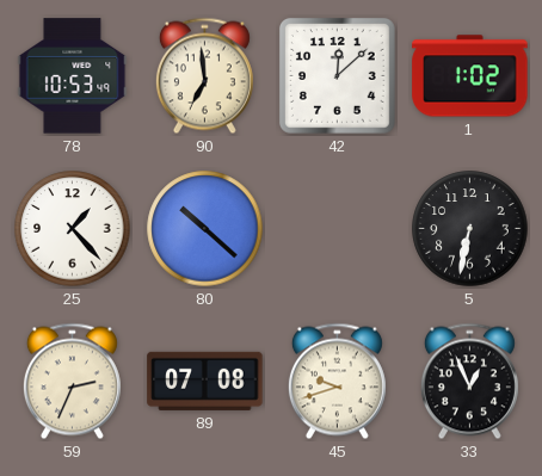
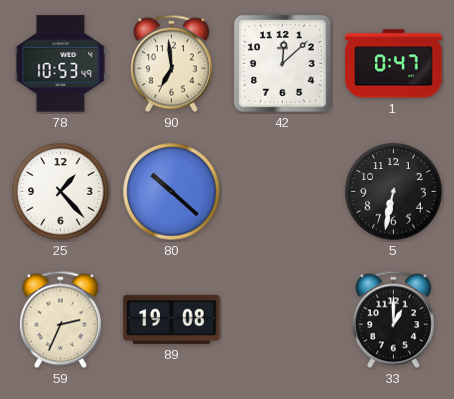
1: 1:02 -> 0:47
89: 07:08 -> 19:08
45: 9:42 -> none
33: 12:56 -> 1:00
